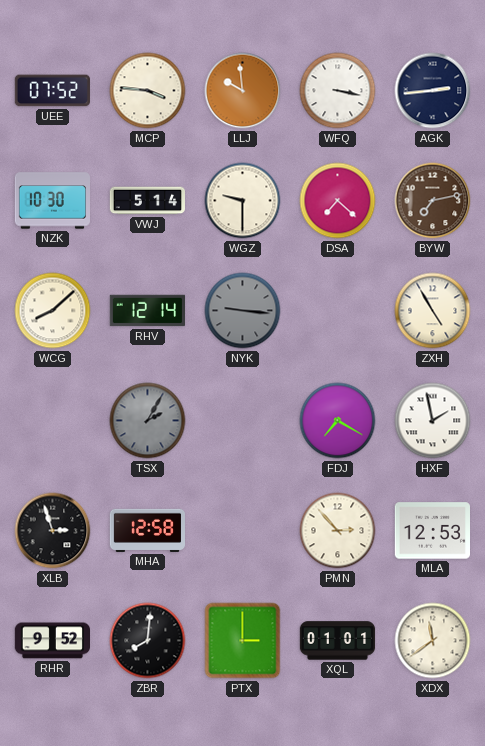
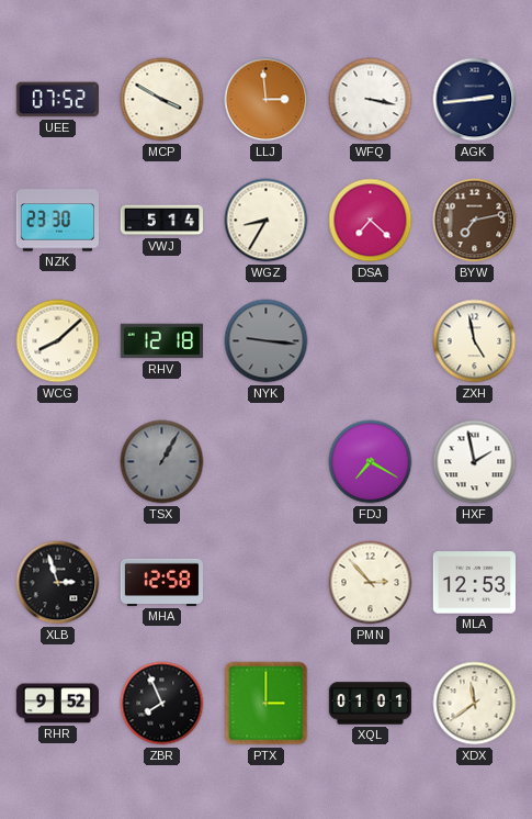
MCP: 3:46 -> 3:50
LLJ: 9:59 -> 2:59
NZK: 10:30 -> 23:30
WGZ: 9:30 -> 8:35
RHV: 12:14 -> 12:18
ZXH: 4:55 -> 4:58
TSX: 2:05 -> 1:05
ZBR: 8:01 -> 7:56
